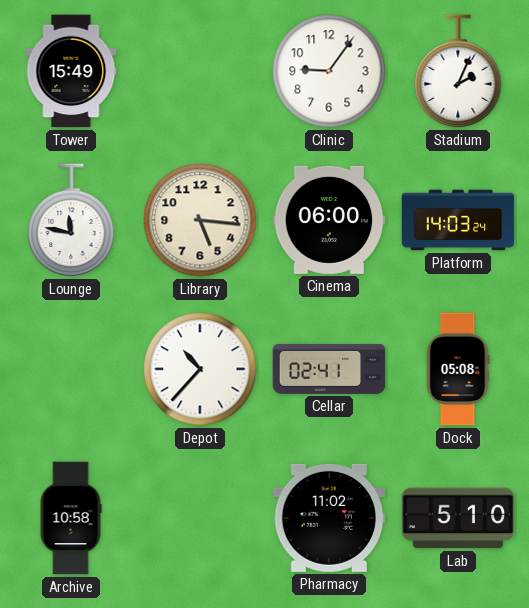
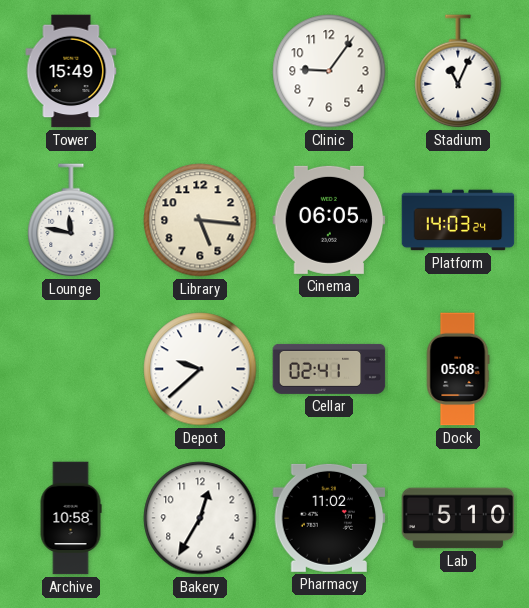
Stadium: 2:04 -> 11:04
Cinema: 06:00 -> 06:05
Depot: 10:37 -> 9:38
Bakery: none -> 12:35
